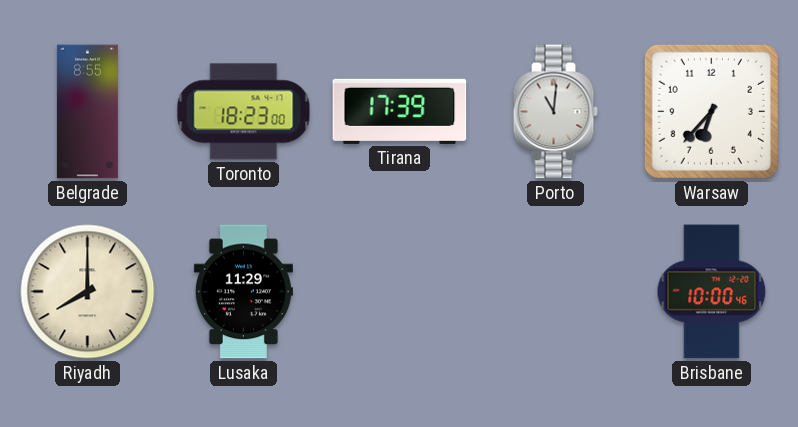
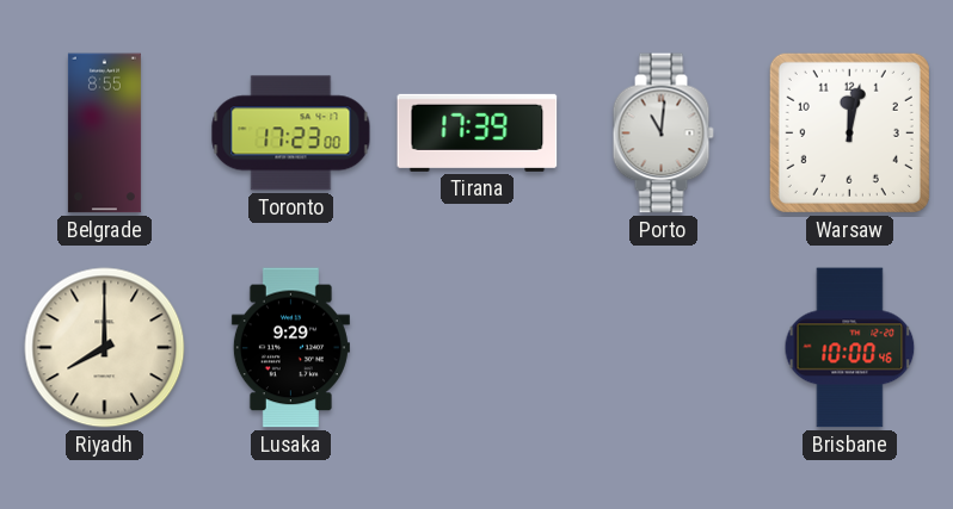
Toronto: 18:23 -> 17:23
Warsaw: 6:37 -> 12:02
Lusaka: 11:29 -> 9:29
